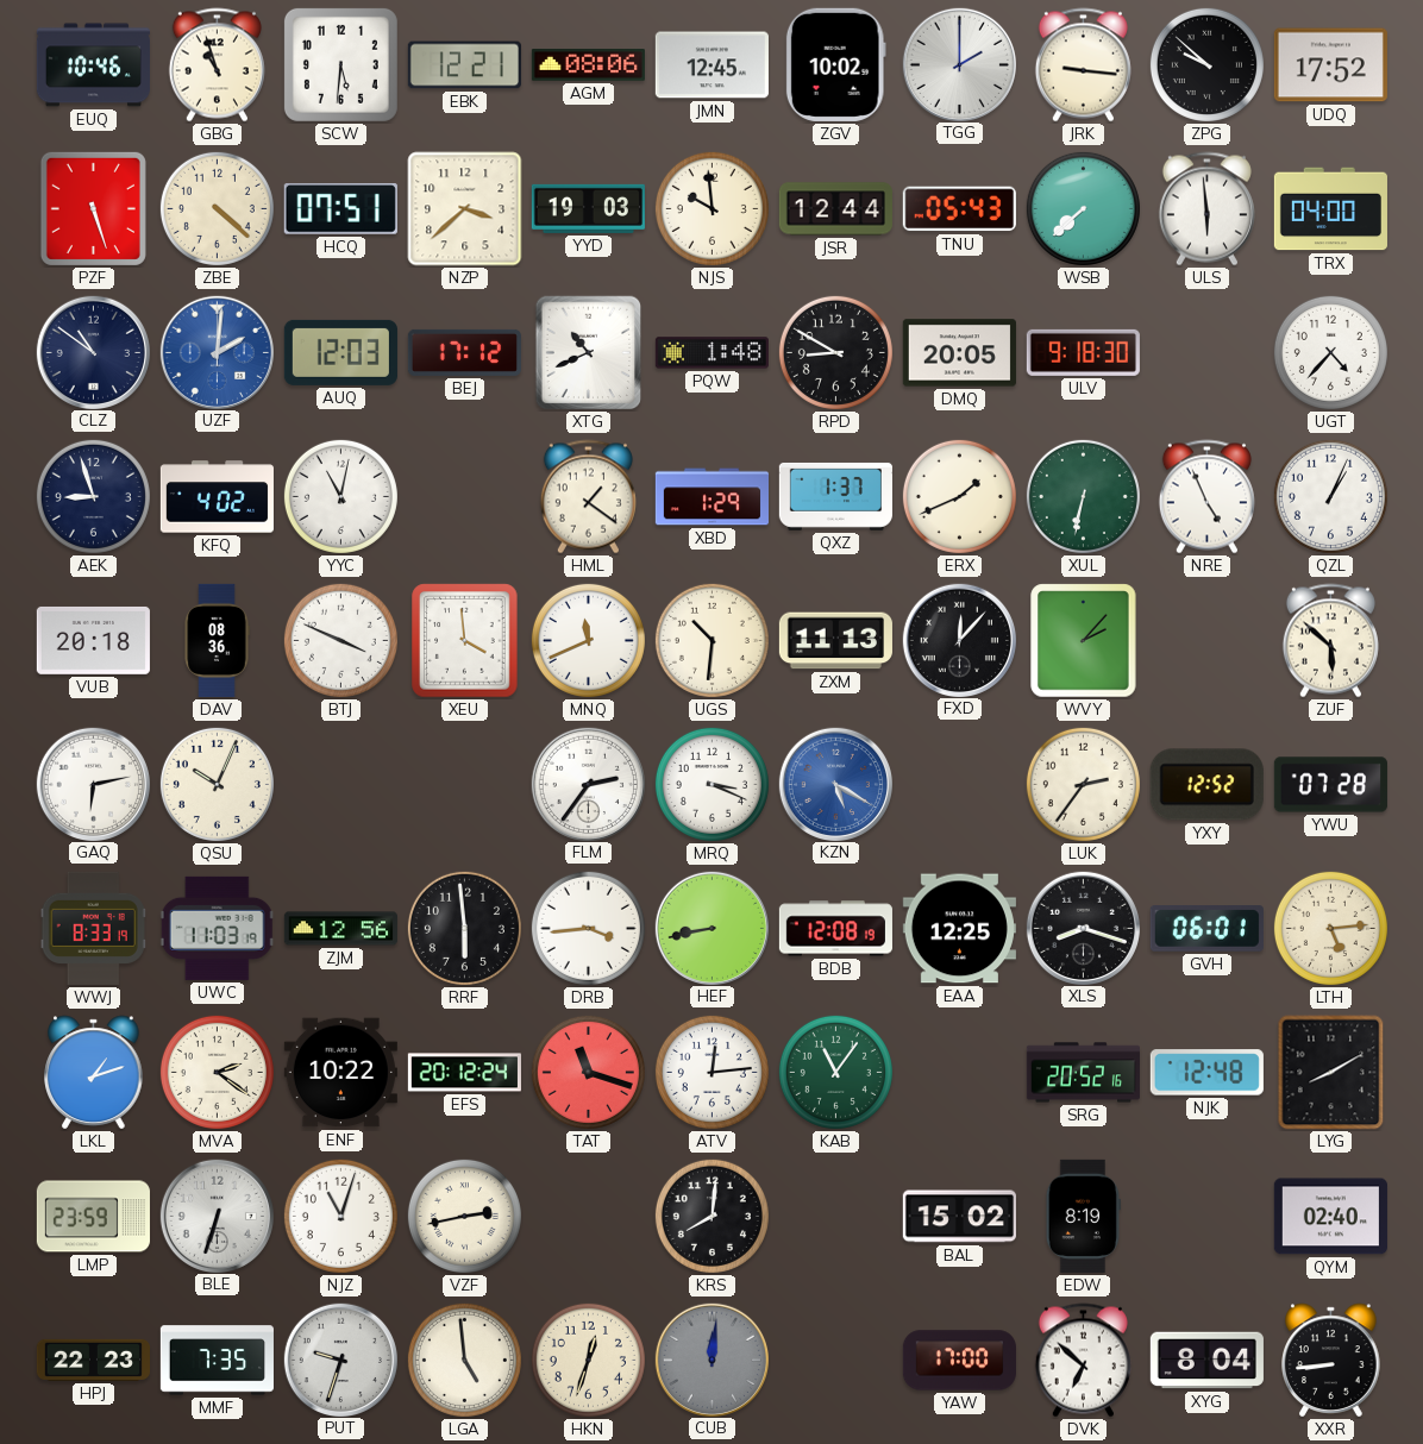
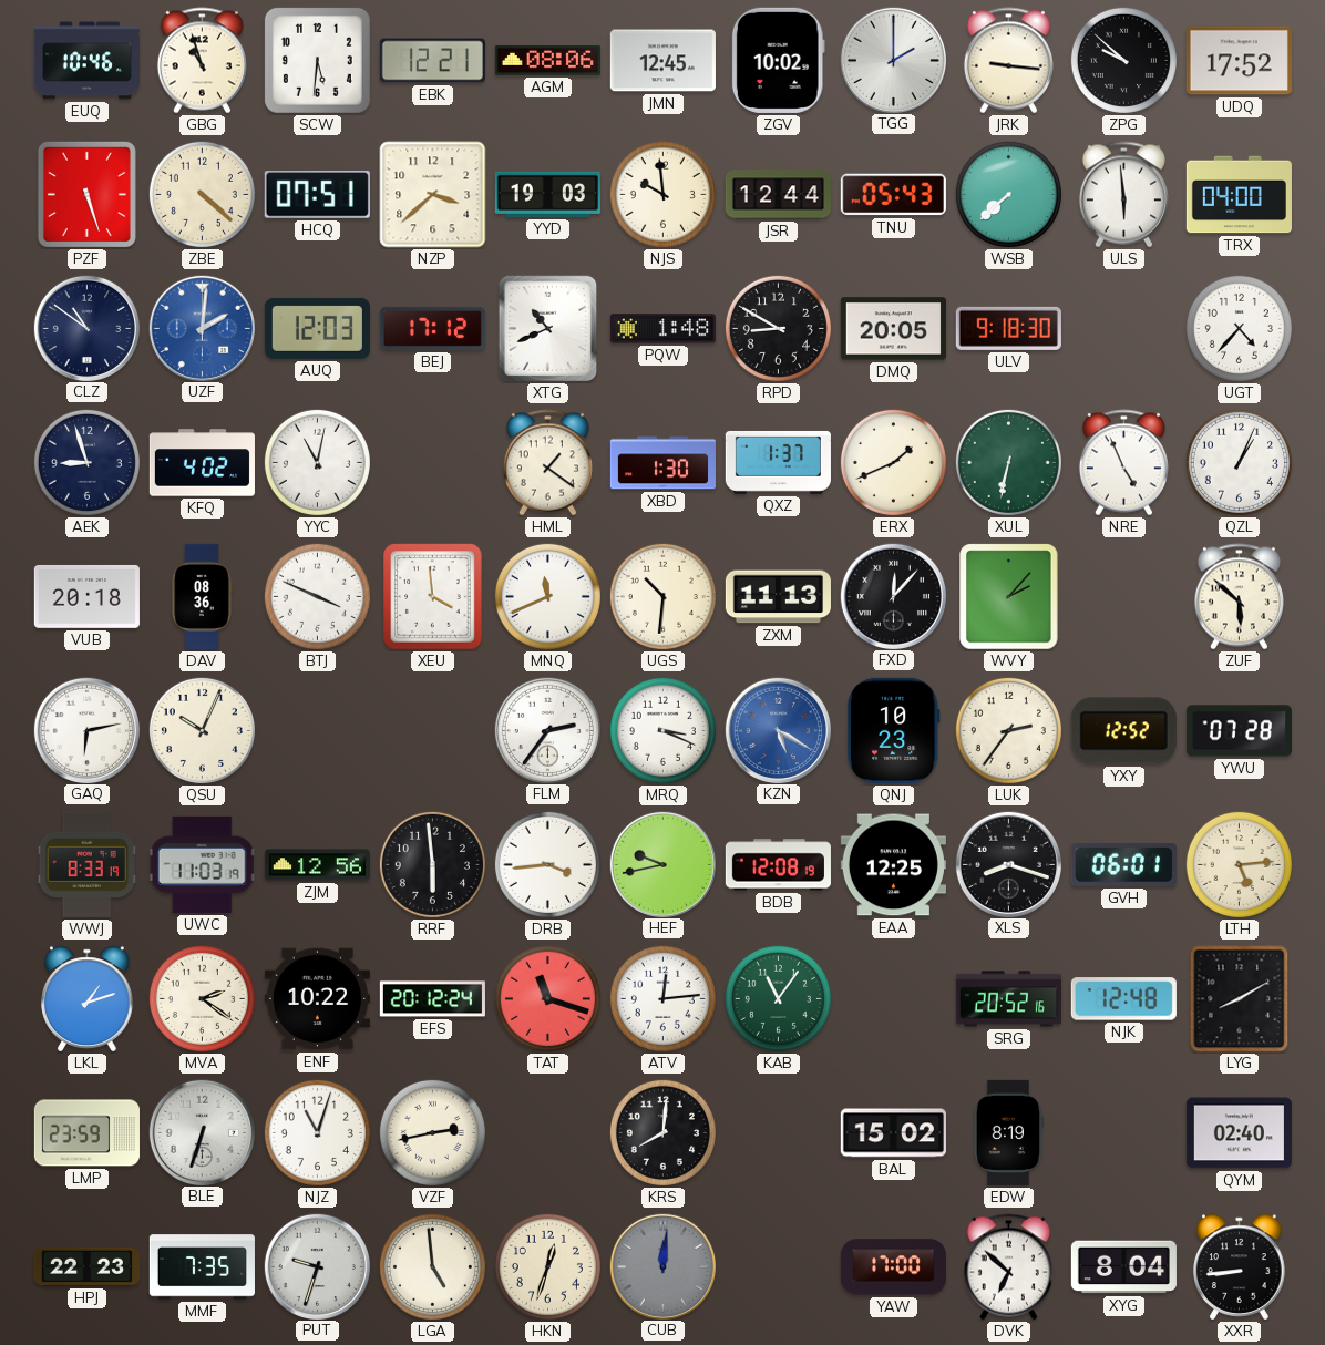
XBD: 1:29 -> 1:30
QNJ: none -> 10:23
HEF: 8:43 -> 9:43
